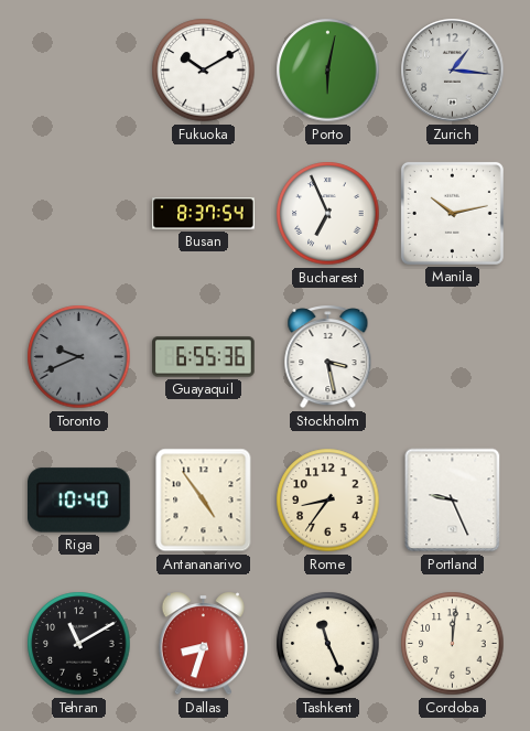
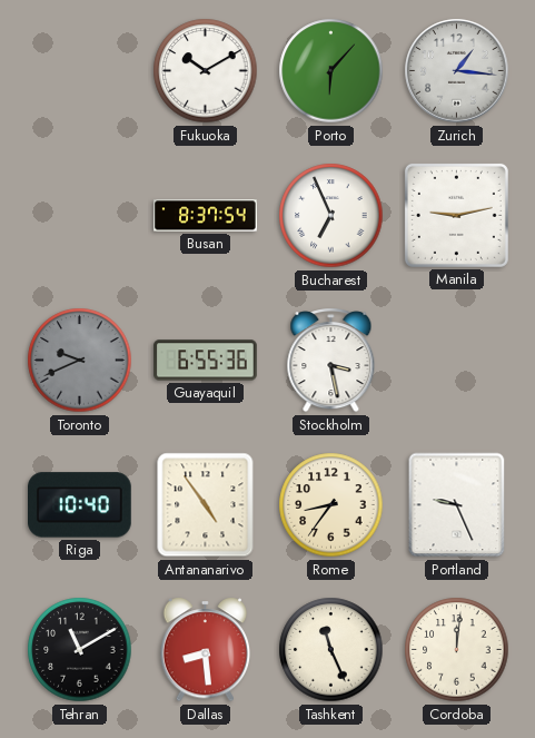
Porto: 6:02 -> 6:07
Manila: 10:13 -> 9:13
Dallas: 8:33 -> 8:29
